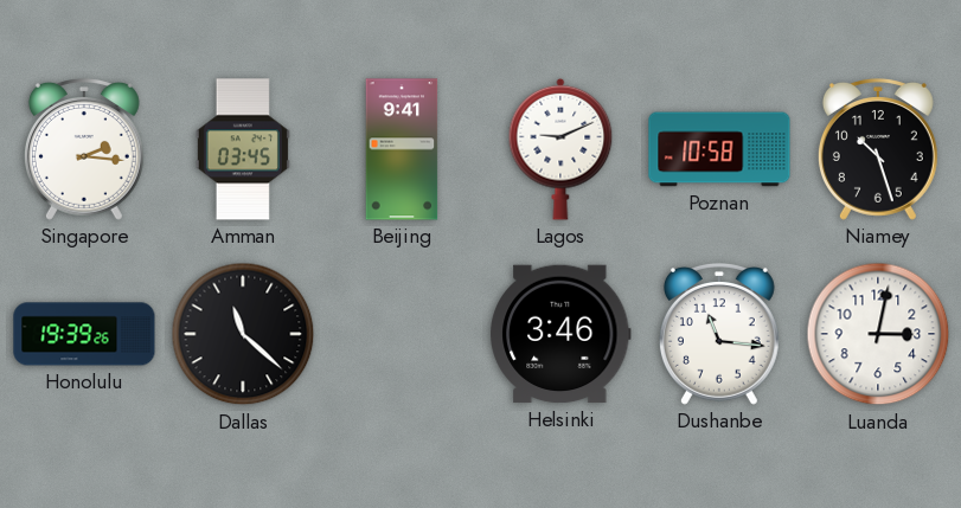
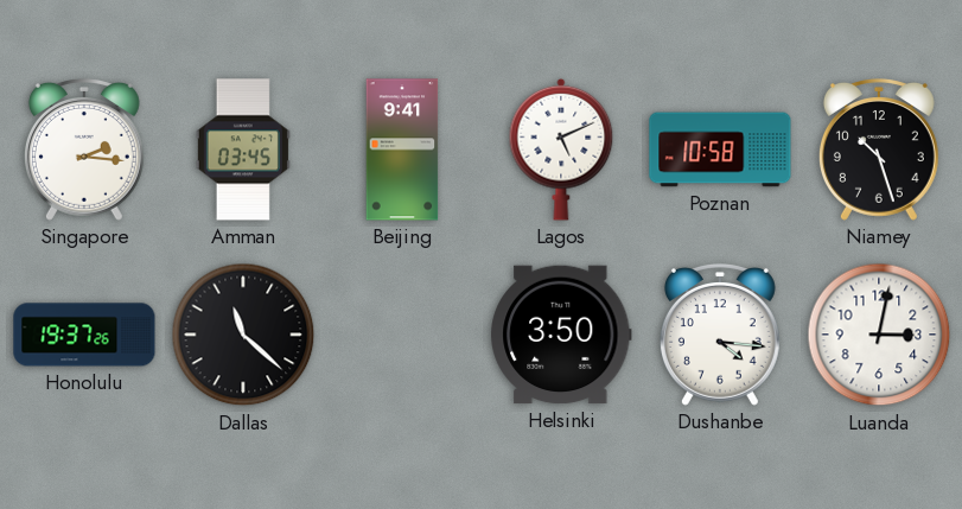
Lagos: 9:11 -> 5:11
Honolulu: 19:39 -> 19:37
Helsinki: 3:46 -> 3:50
Dushanbe: 11:16 -> 4:16
